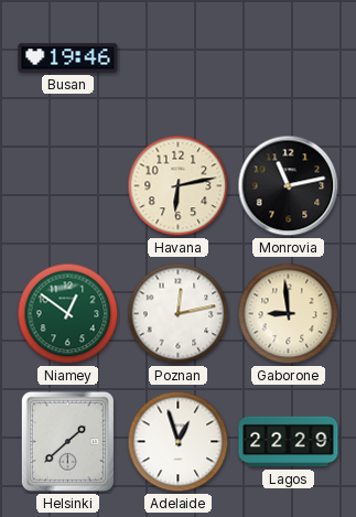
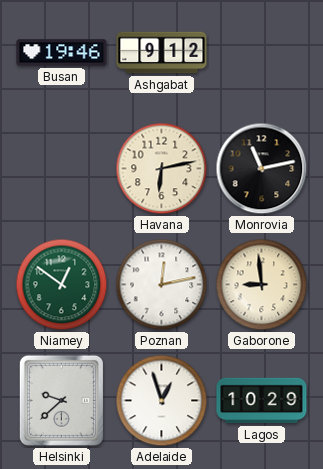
Ashgabat: none -> 9:12
Helsinki: 1:38 -> 9:38
Lagos: 22:29 -> 10:29
